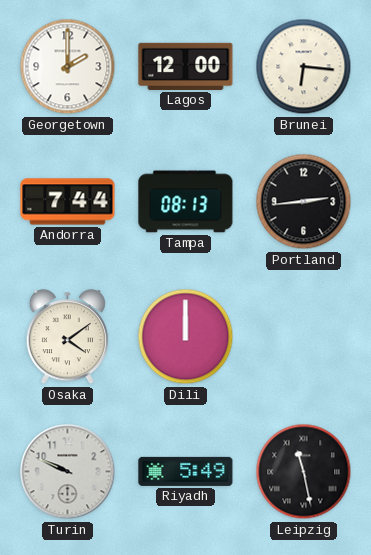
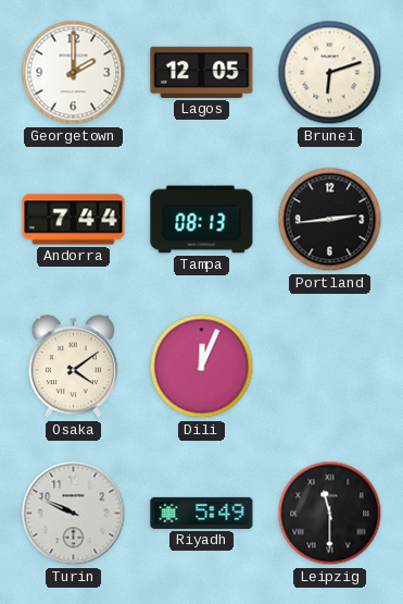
Lagos: 12:00 -> 12:05
Brunei: 6:16 -> 6:12
Dili: 12:00 -> 12:04
Leipzig: 11:28 -> 11:30
